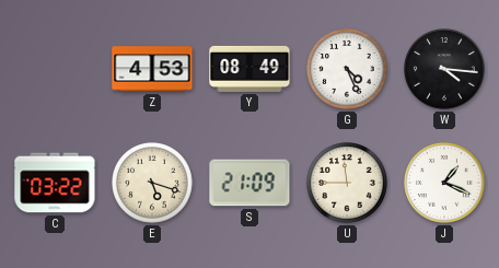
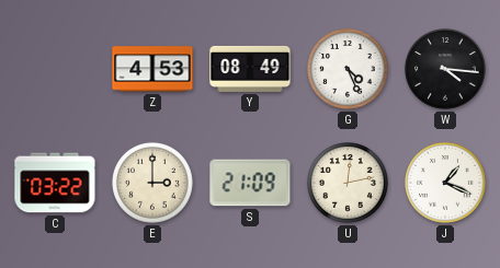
E: 5:18 -> 3:00
U: 11:45 -> 12:13
